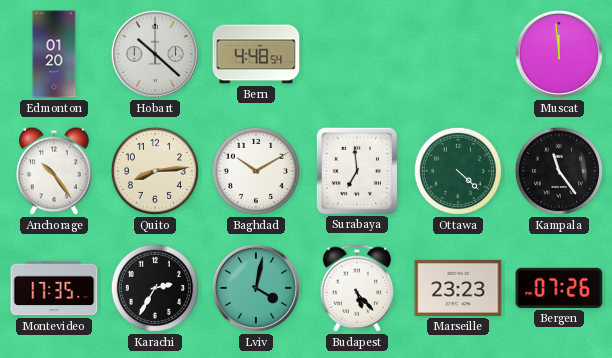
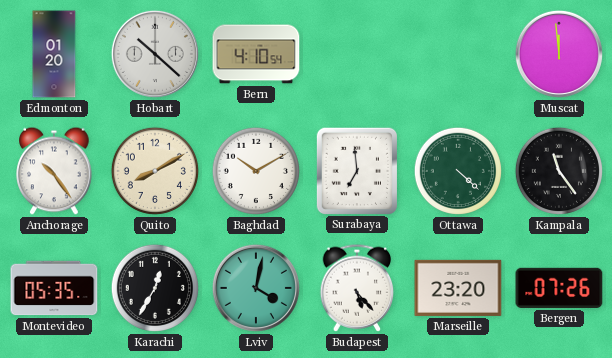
Bern: 4:48 -> 4:10
Quito: 8:14 -> 8:10
Montevideo: 17:35 -> 05:35
Karachi: 2:35 -> 12:35
Marseille: 23:23 -> 23:20
